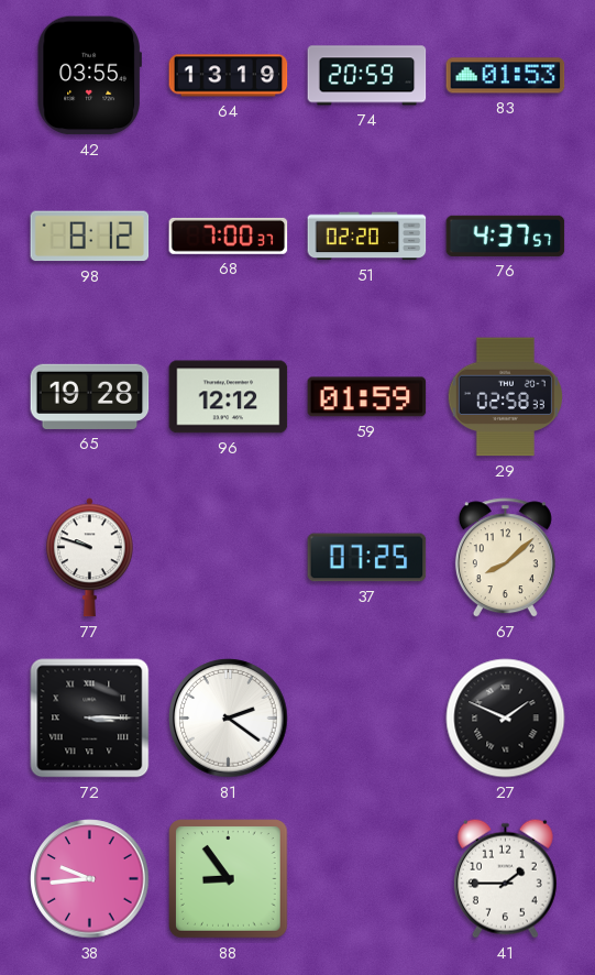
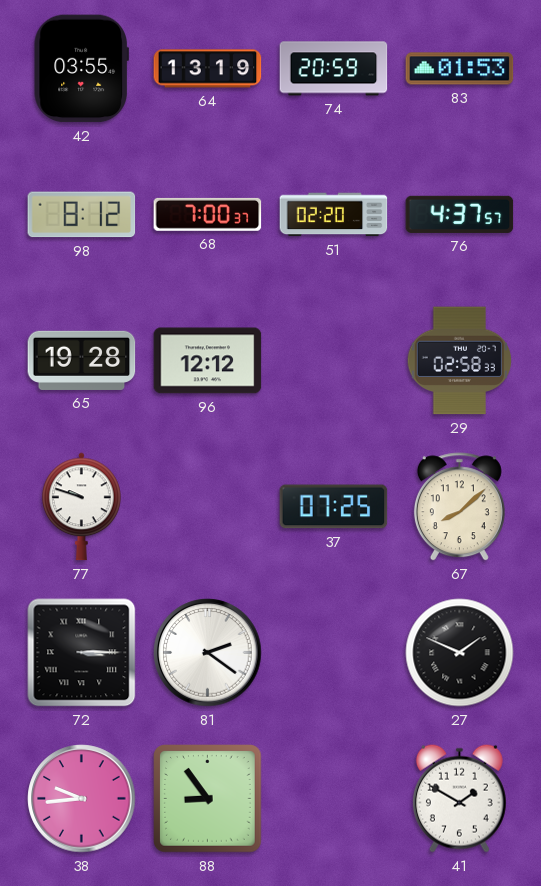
59: 01:59 -> none
41: 1:45 -> 1:50
